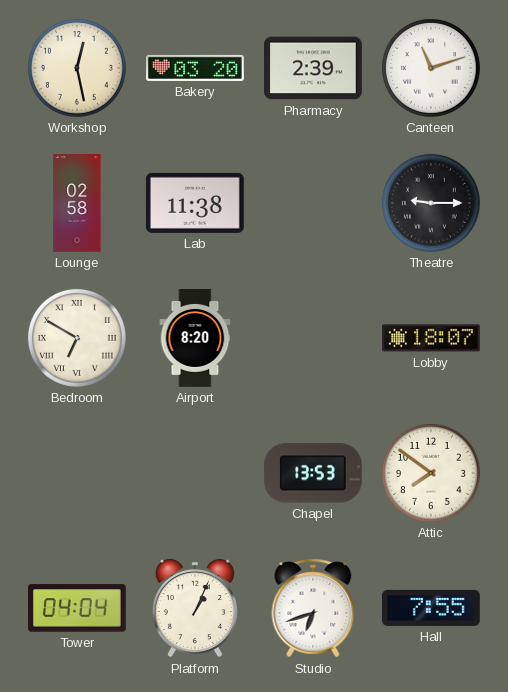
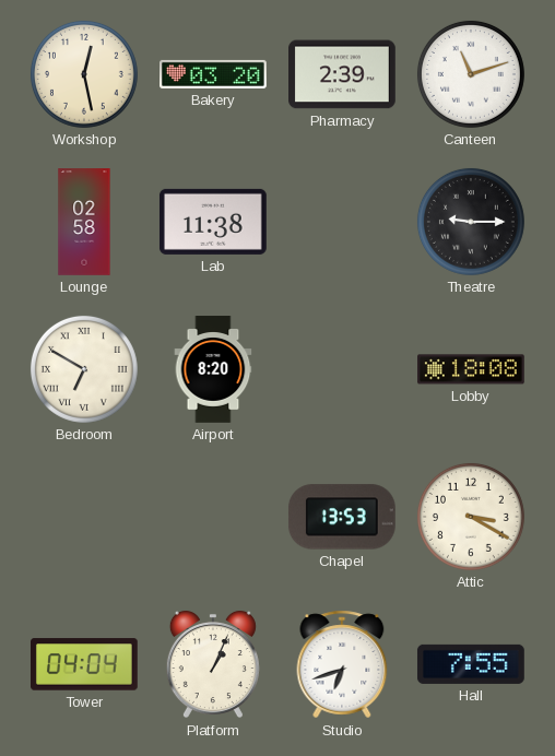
Lobby: 18:07 -> 18:08
Attic: 7:51 -> 3:20
